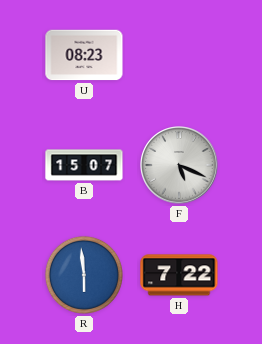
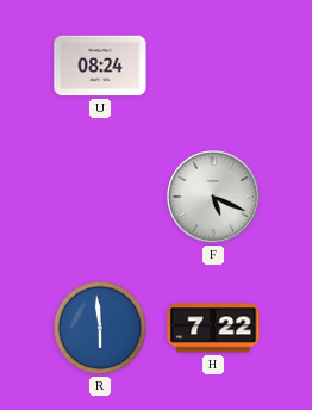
U: 08:23 -> 08:24
B: 15:07 -> none
